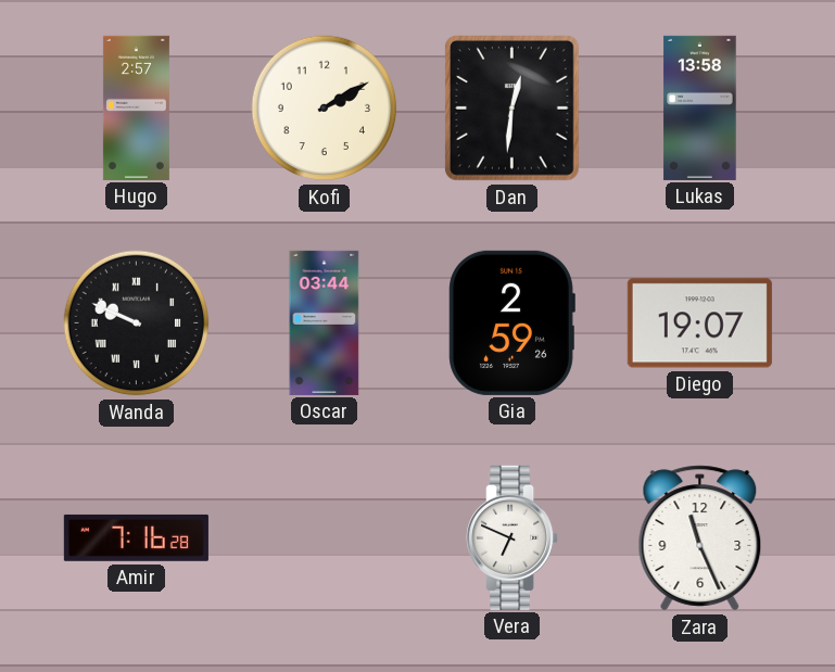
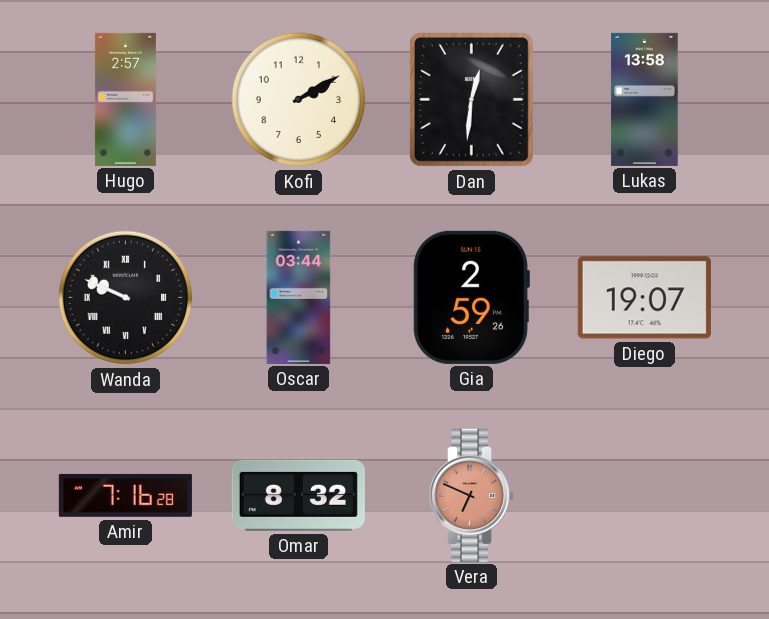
Omar: none -> 8:32
Vera dial: white -> salmon
Zara: 11:26 -> none
